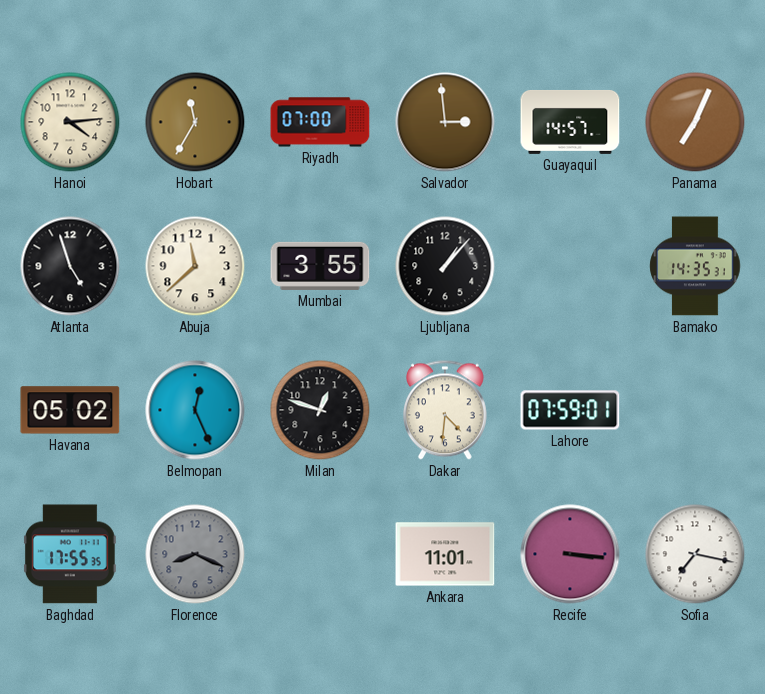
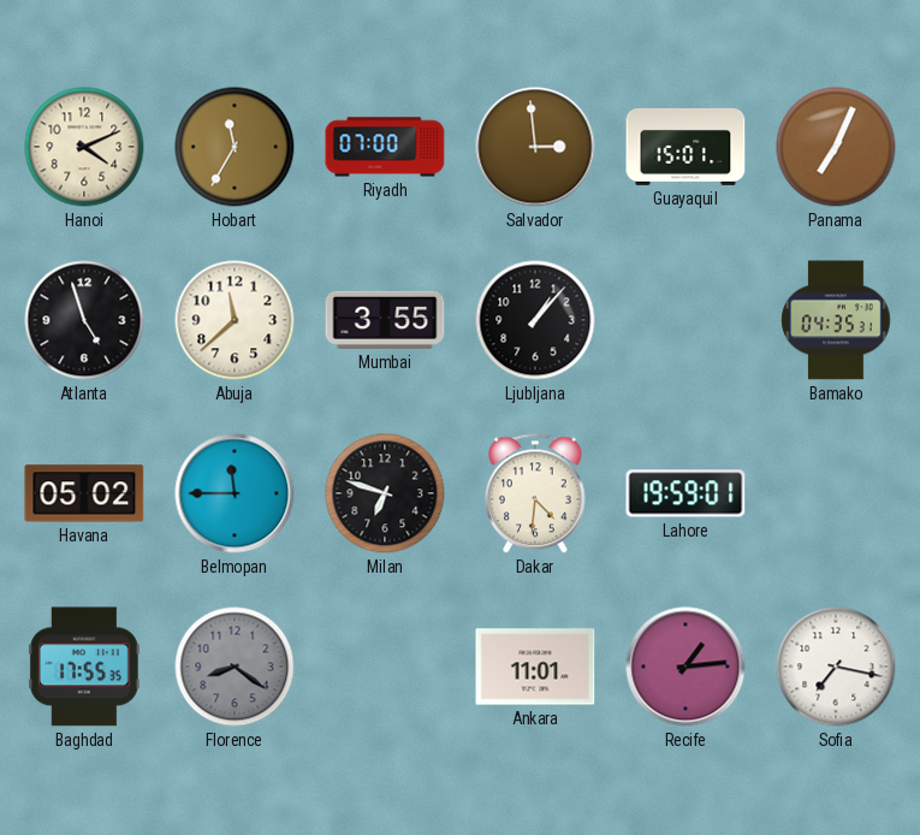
Hanoi: 4:14 -> 4:11
Guayaquil: 14:57 -> 15:01
Bamako: 14:35 -> 04:35
Belmopan: 12:26 -> 11:45
Milan: 12:48 -> 6:48
Lahore: 07:59 -> 19:59
Florence: 8:19 -> 8:21
Recife: 3:16 -> 1:14
